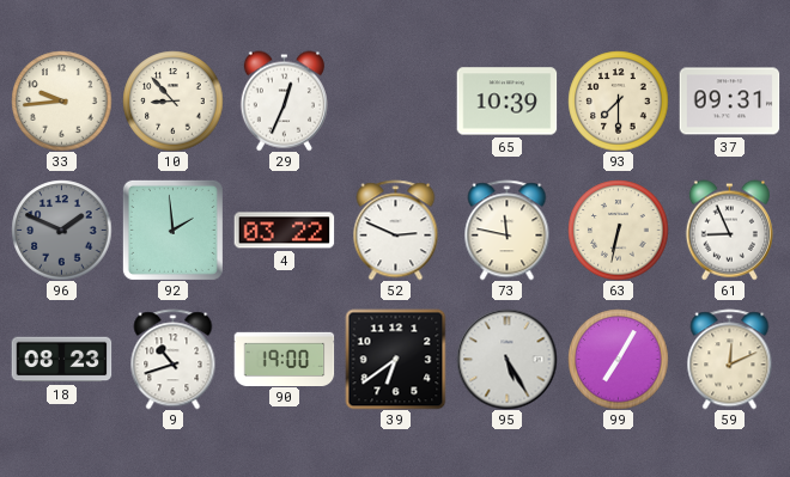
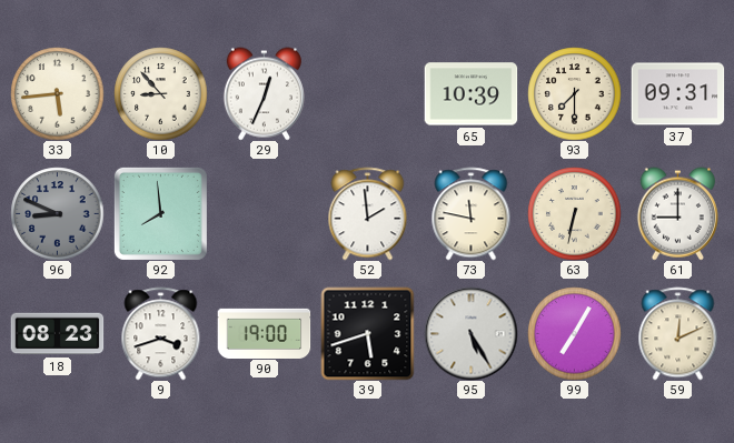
33: 9:44 -> 5:44
96: 1:49 -> 8:49
92: 1:59 -> 7:59
4: 03:22 -> none
52: 2:49 -> 1:59
61: 8:56 -> 9:00
9: 10:42 -> 3:42
39: 6:39 -> 5:42
